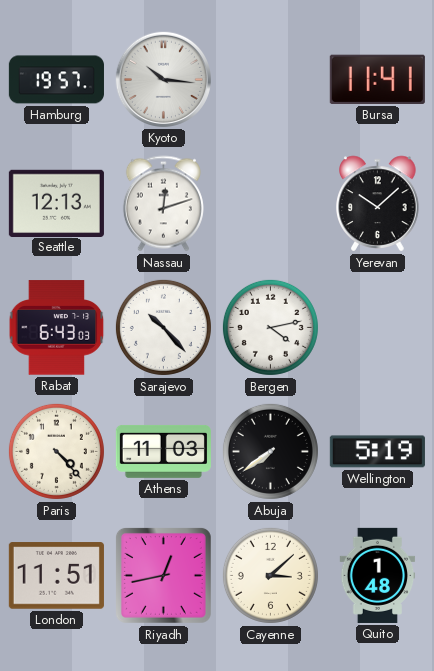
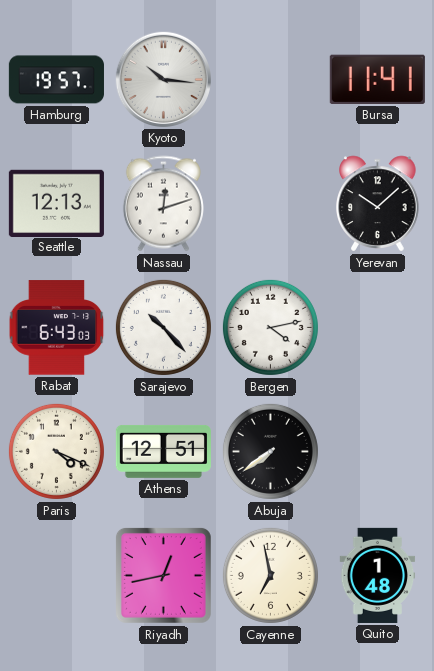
Paris: 4:23 -> 4:19
Athens: 11:03 -> 12:51
Wellington: 5:19 -> none
London: 11:51 -> none
Cayenne: 3:08 -> 6:58
